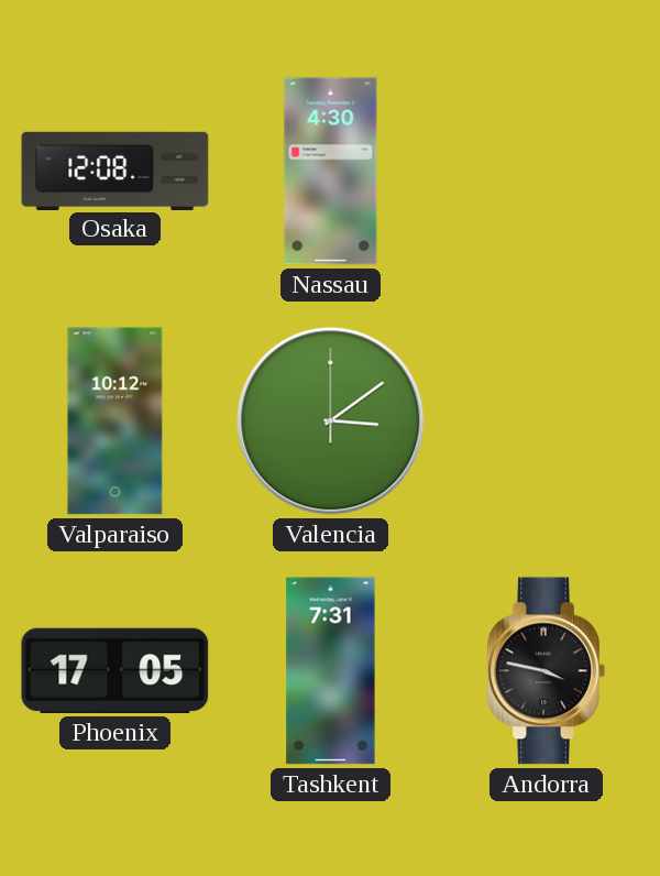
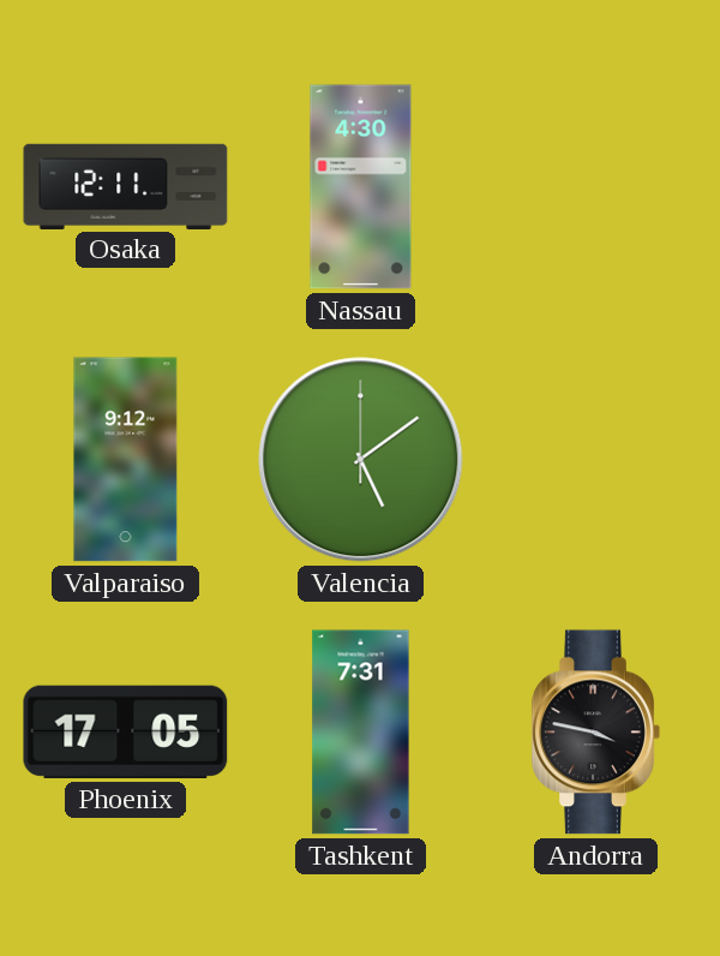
Osaka: 12:08 -> 12:11
Valparaiso: 10:12 -> 9:12
Valencia: 3:09 -> 5:09
